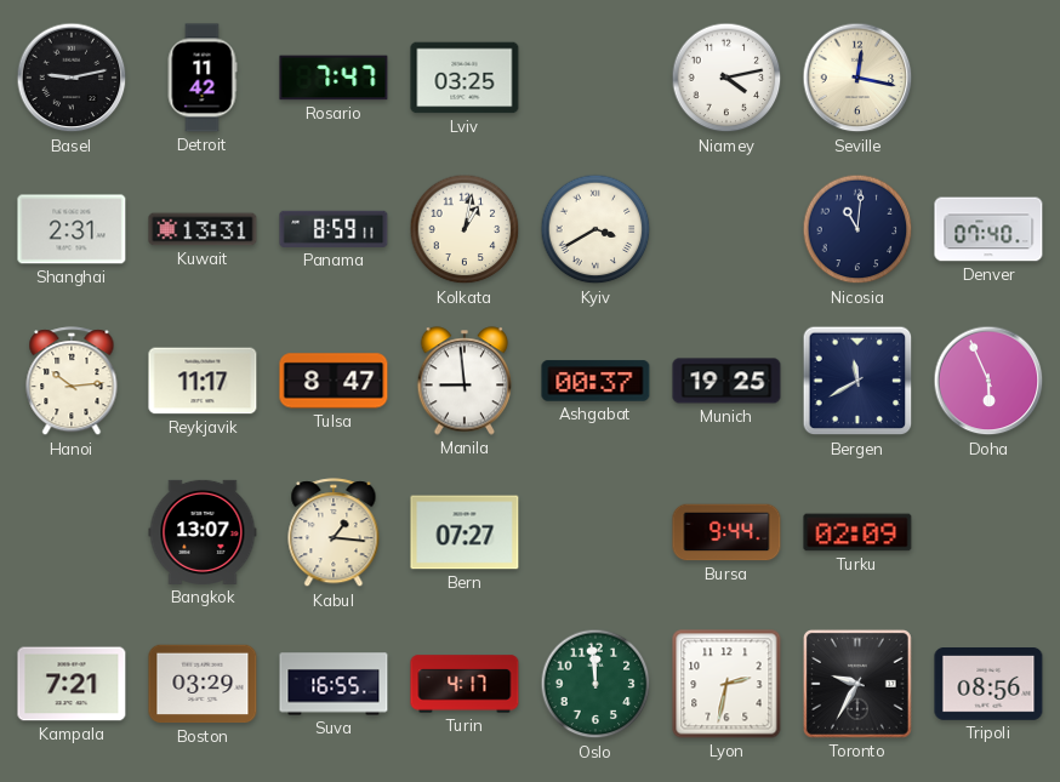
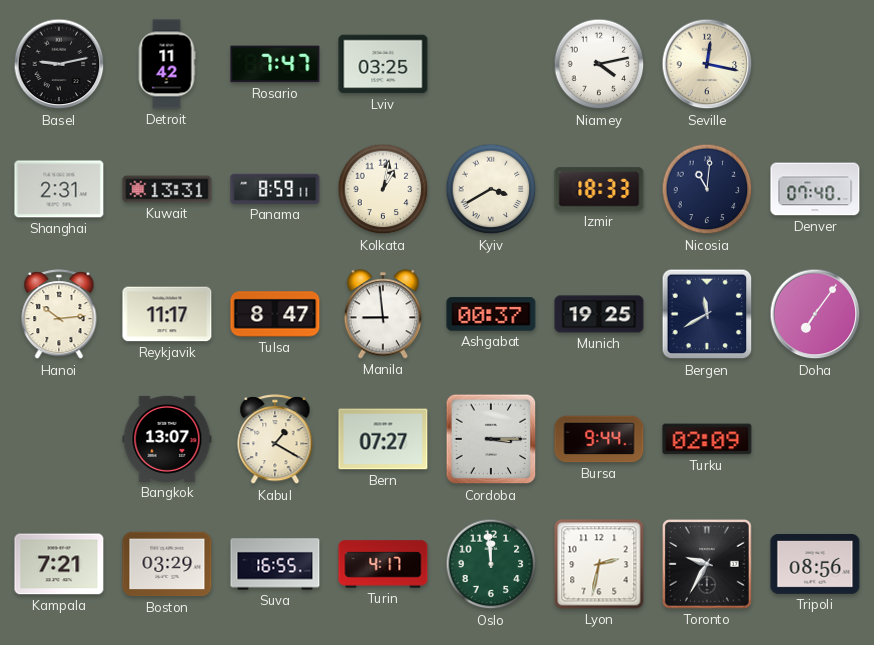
Izmir: none -> 18:33
Doha: 5:56 -> 7:06
Kabul: 1:16 -> 1:20
Cordoba: none -> 3:15
